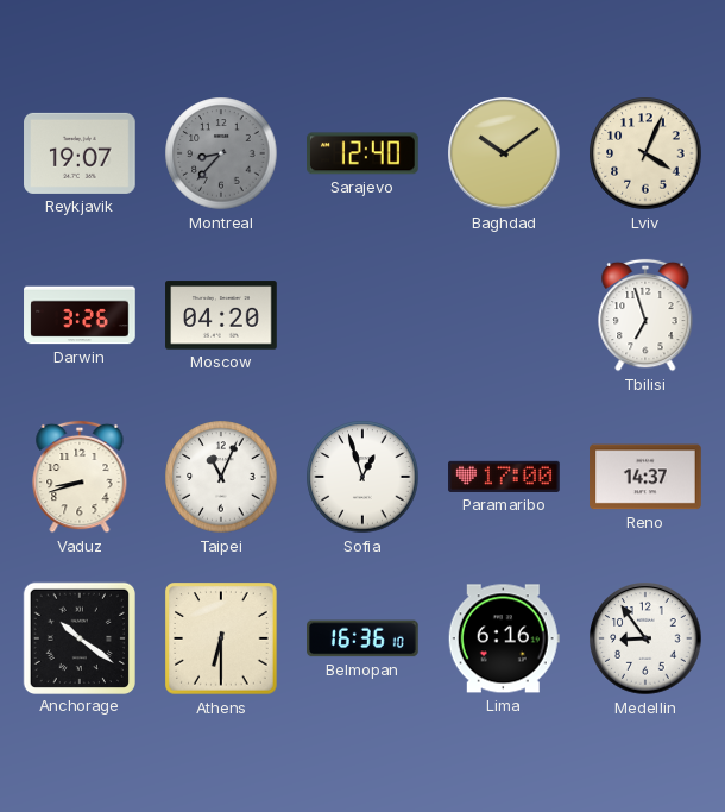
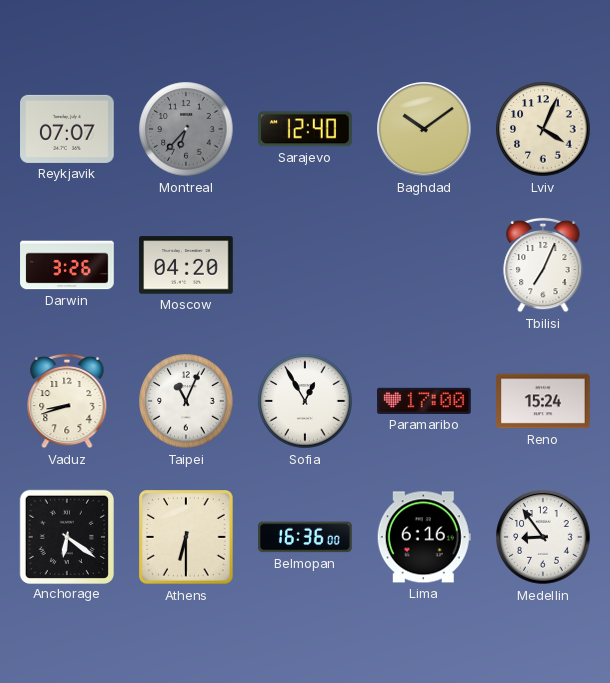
Reykjavik: 19:07 -> 07:07
Montreal: 8:37 -> 6:37
Tbilisi: 6:57 -> 7:04
Sofia: 12:57 -> 12:55
Reno: 14:37 -> 15:24
Anchorage: 10:21 -> 6:21
Belmopan: 16:36:10 -> 16:36:00
